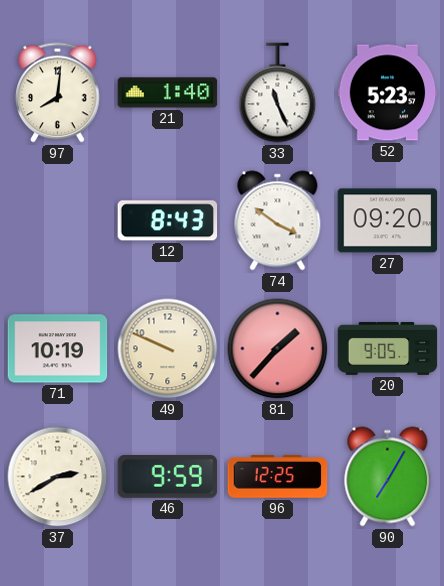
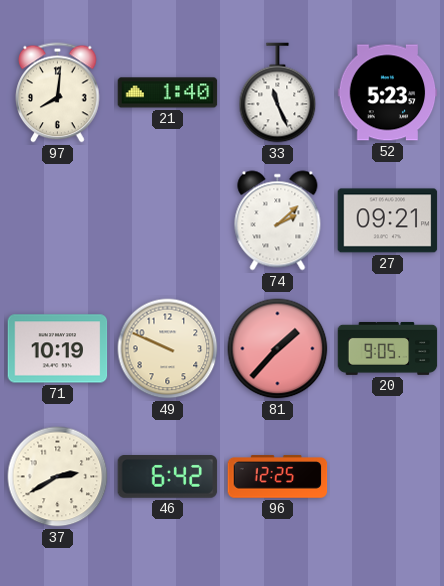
12: 8:43 -> none
74: 3:51 -> 2:08
27: 09:20 -> 09:21
46: 9:59 -> 6:42
90: 7:05 -> none
